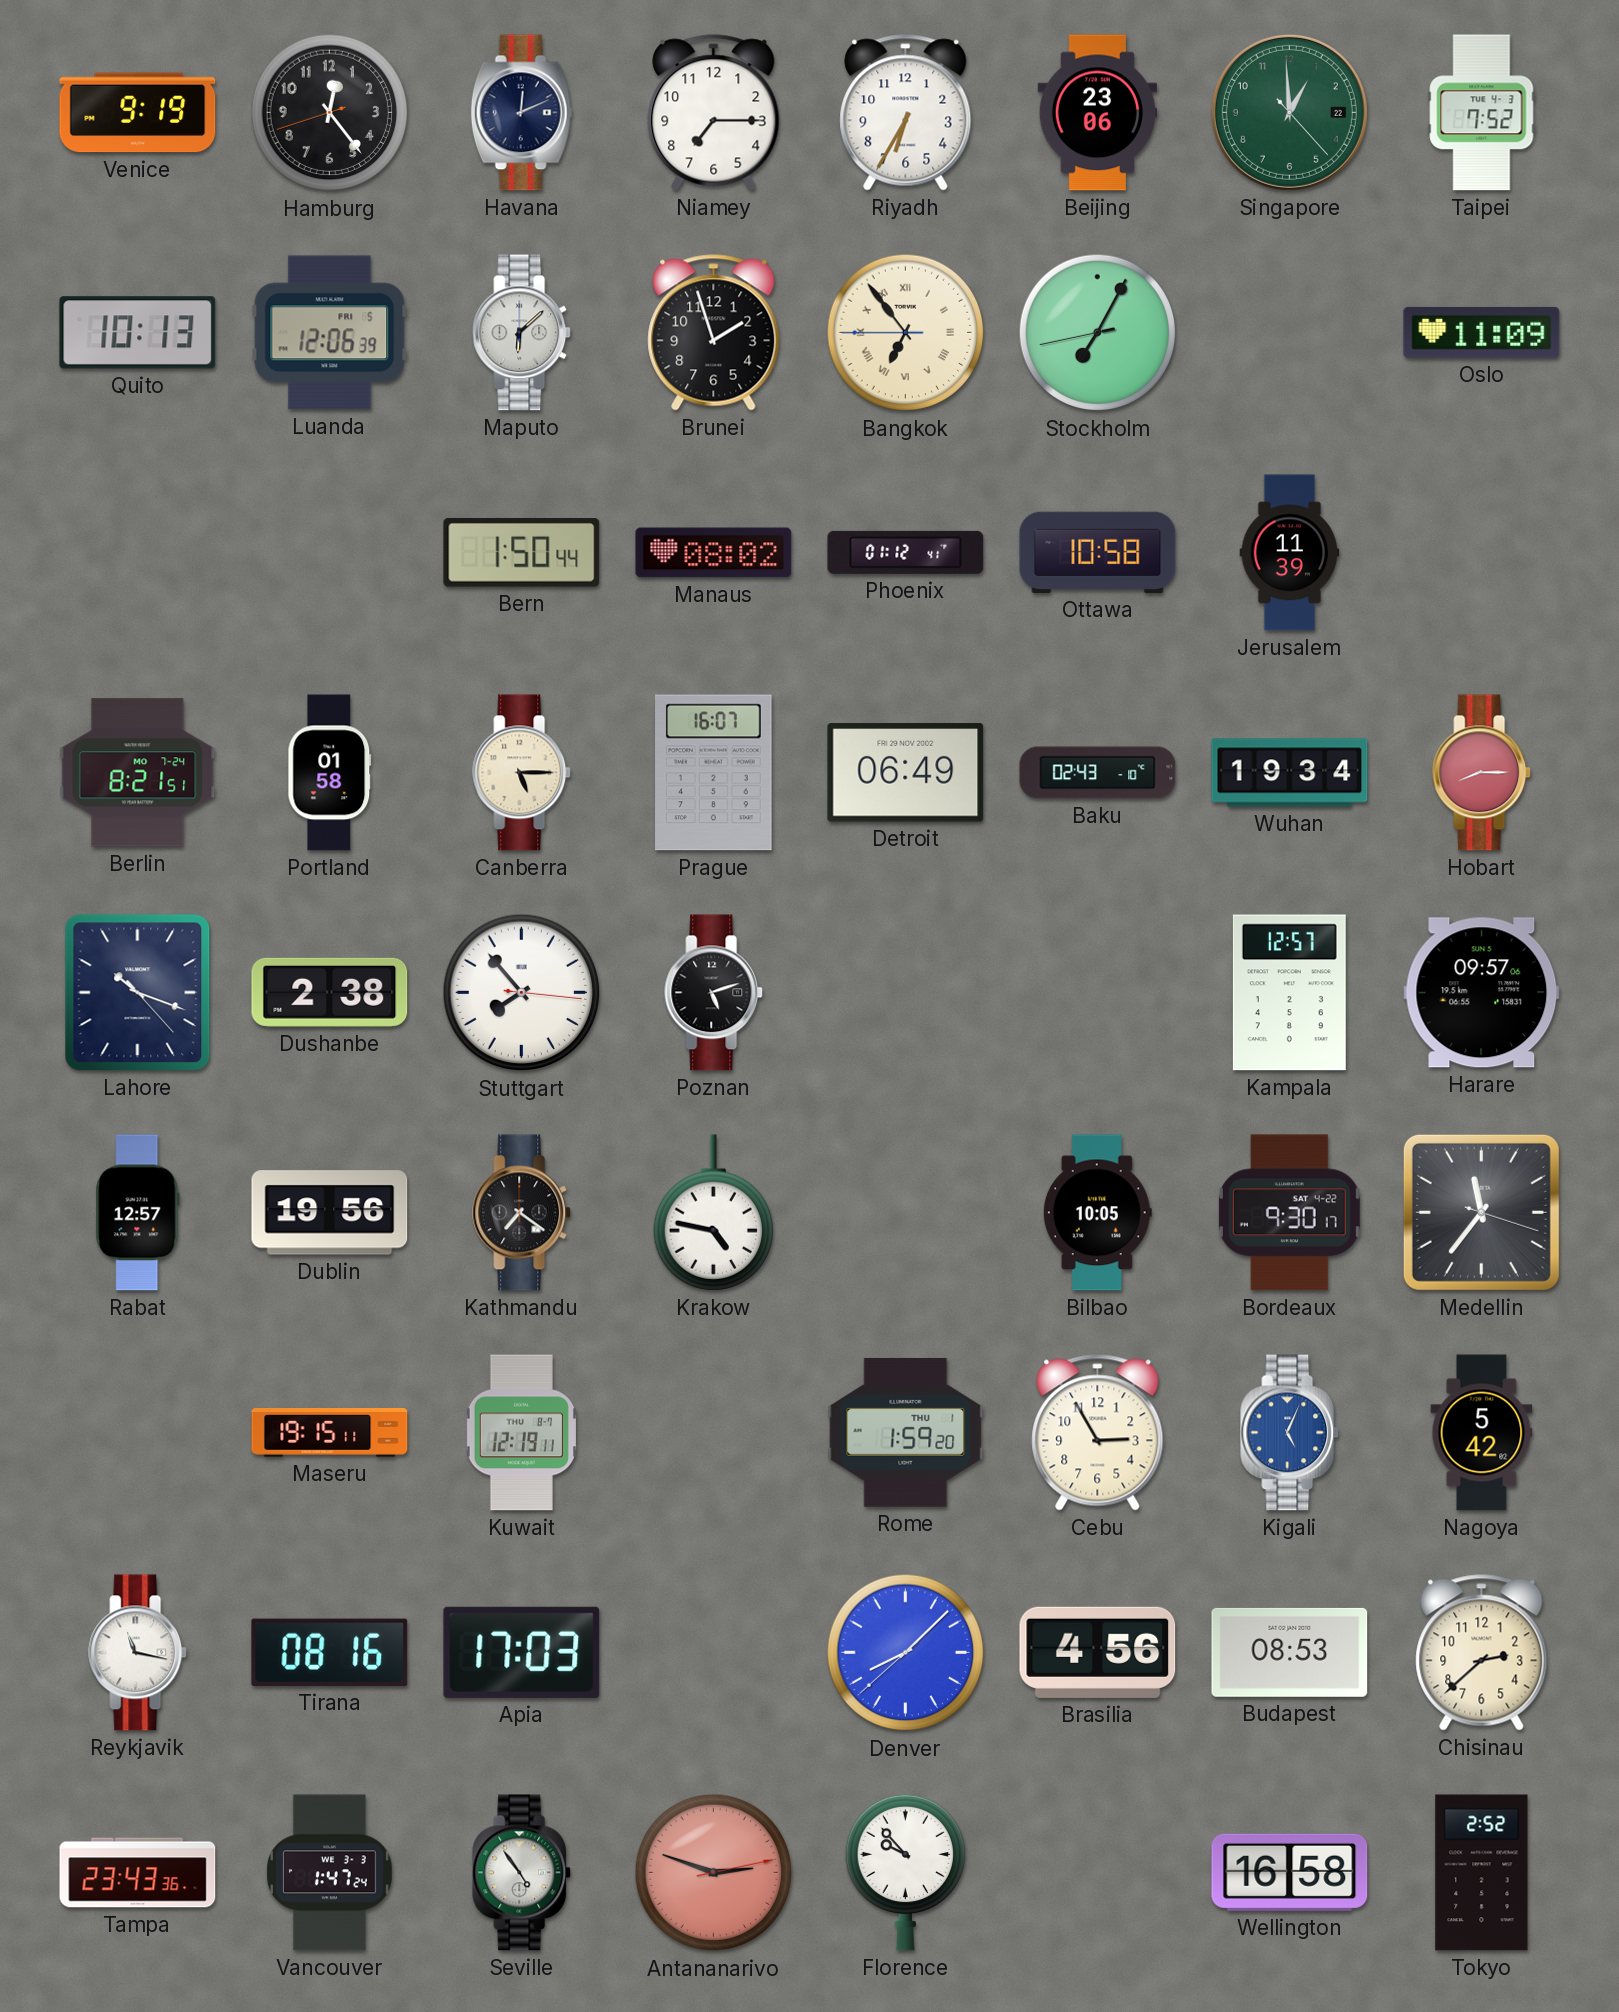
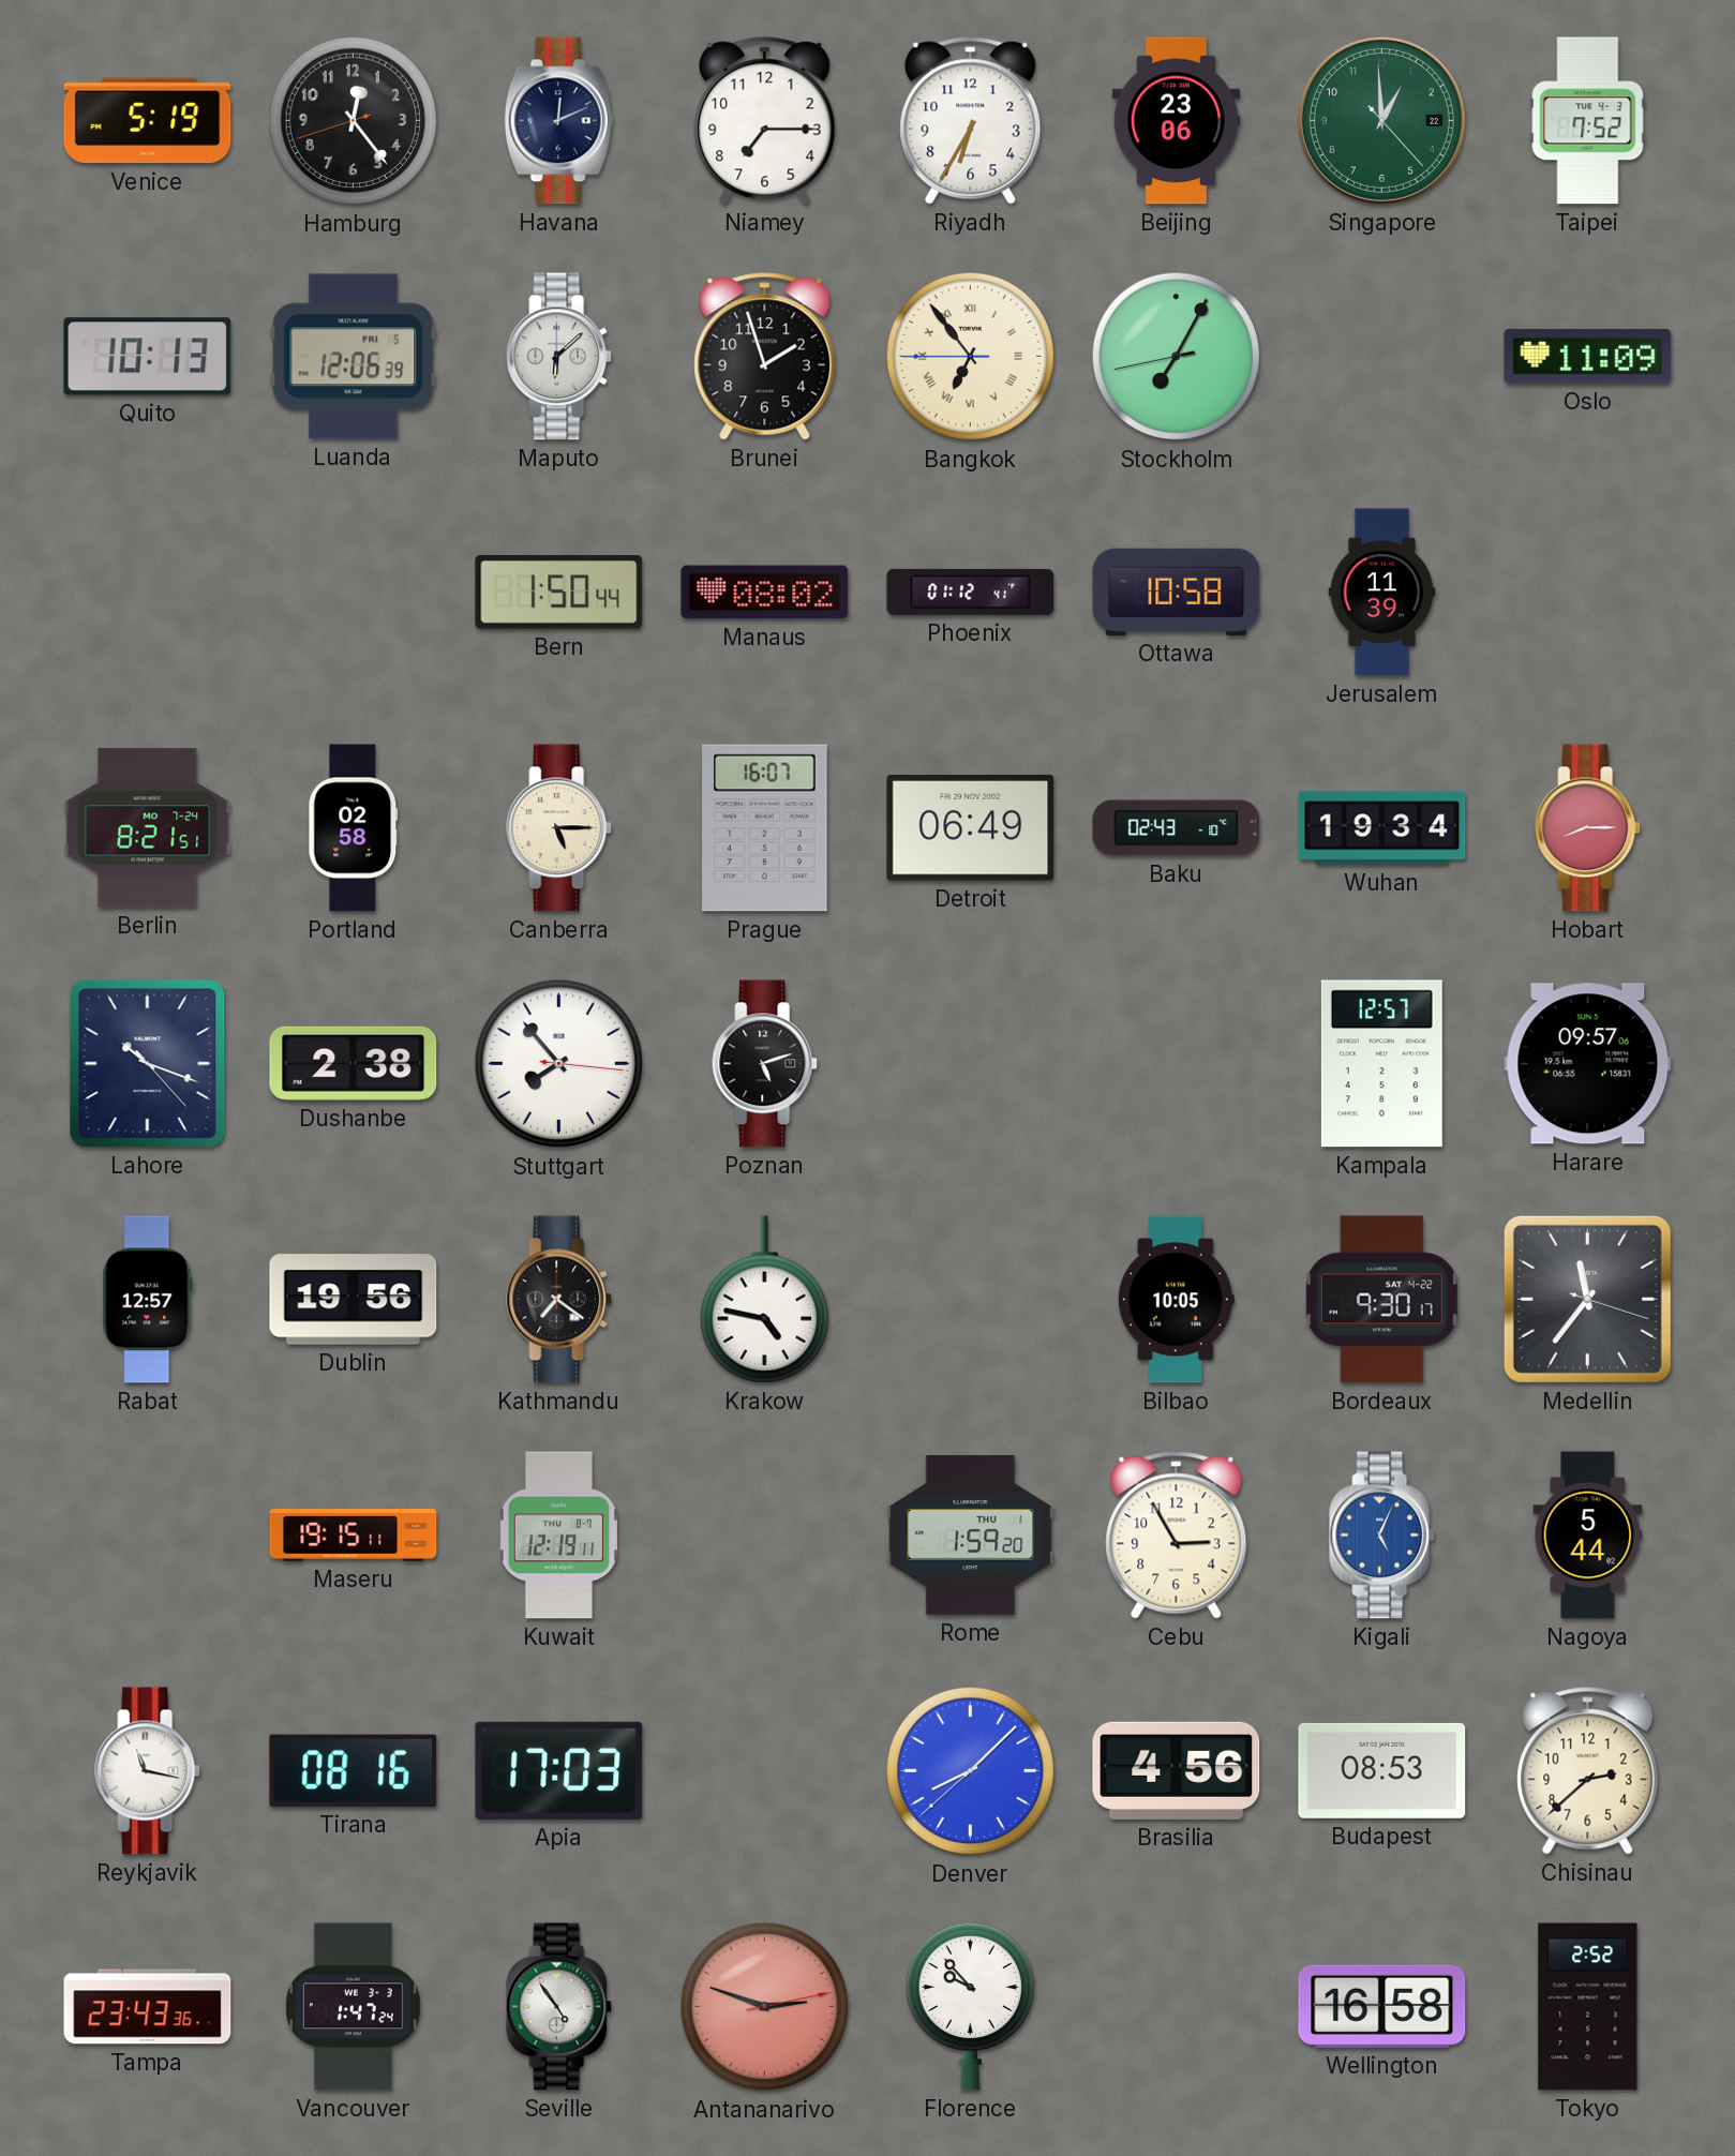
Venice: 9:19 -> 5:19
Portland: 01:58 -> 02:58
Nagoya: 5:42 -> 5:44
